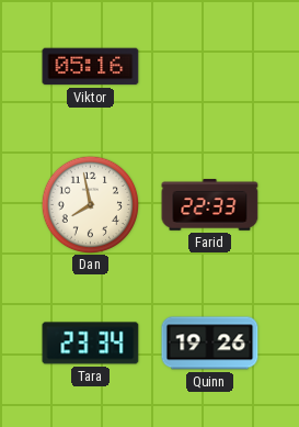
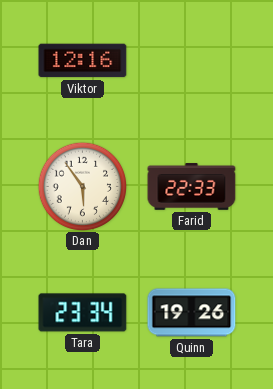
Viktor: 05:16 -> 12:16
Dan: 7:58 -> 5:54
